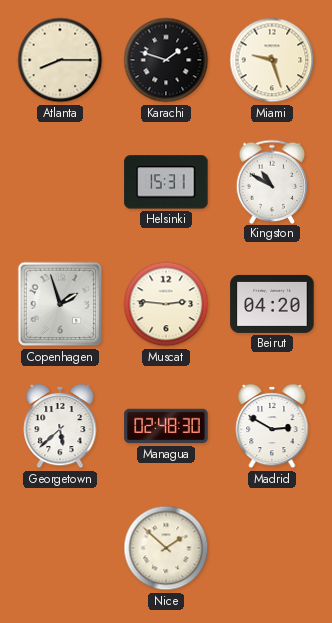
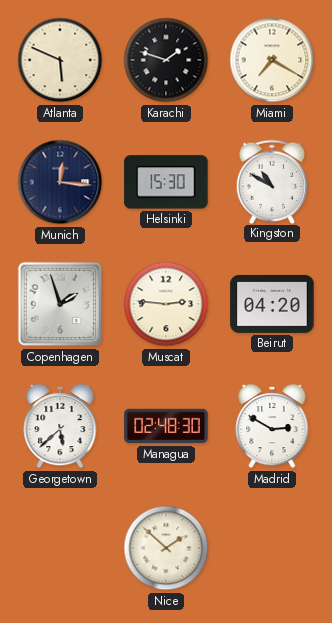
Atlanta: 8:15 -> 5:49
Miami: 9:27 -> 7:20
Munich: none -> 12:16
Helsinki: 15:31 -> 15:30
